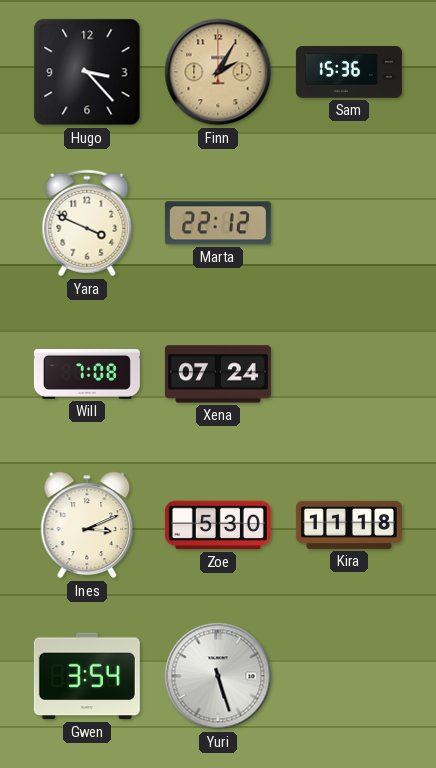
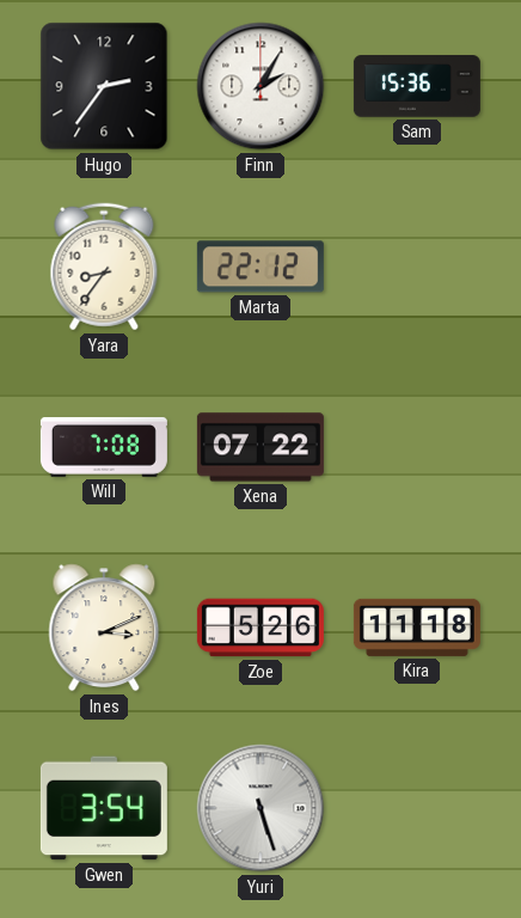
Hugo: 3:23 -> 2:36
Finn dial: champagne -> white
Yara: 3:49 -> 8:36
Xena: 07:24 -> 07:22
Zoe: 5:30 -> 5:26
